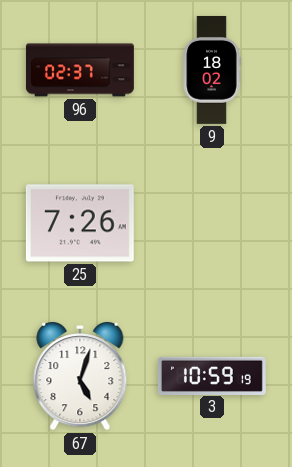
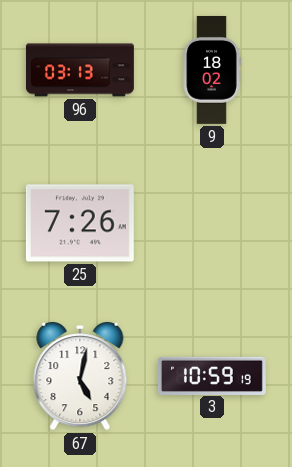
96: 02:37 -> 03:13
67: 5:03 -> 5:02
